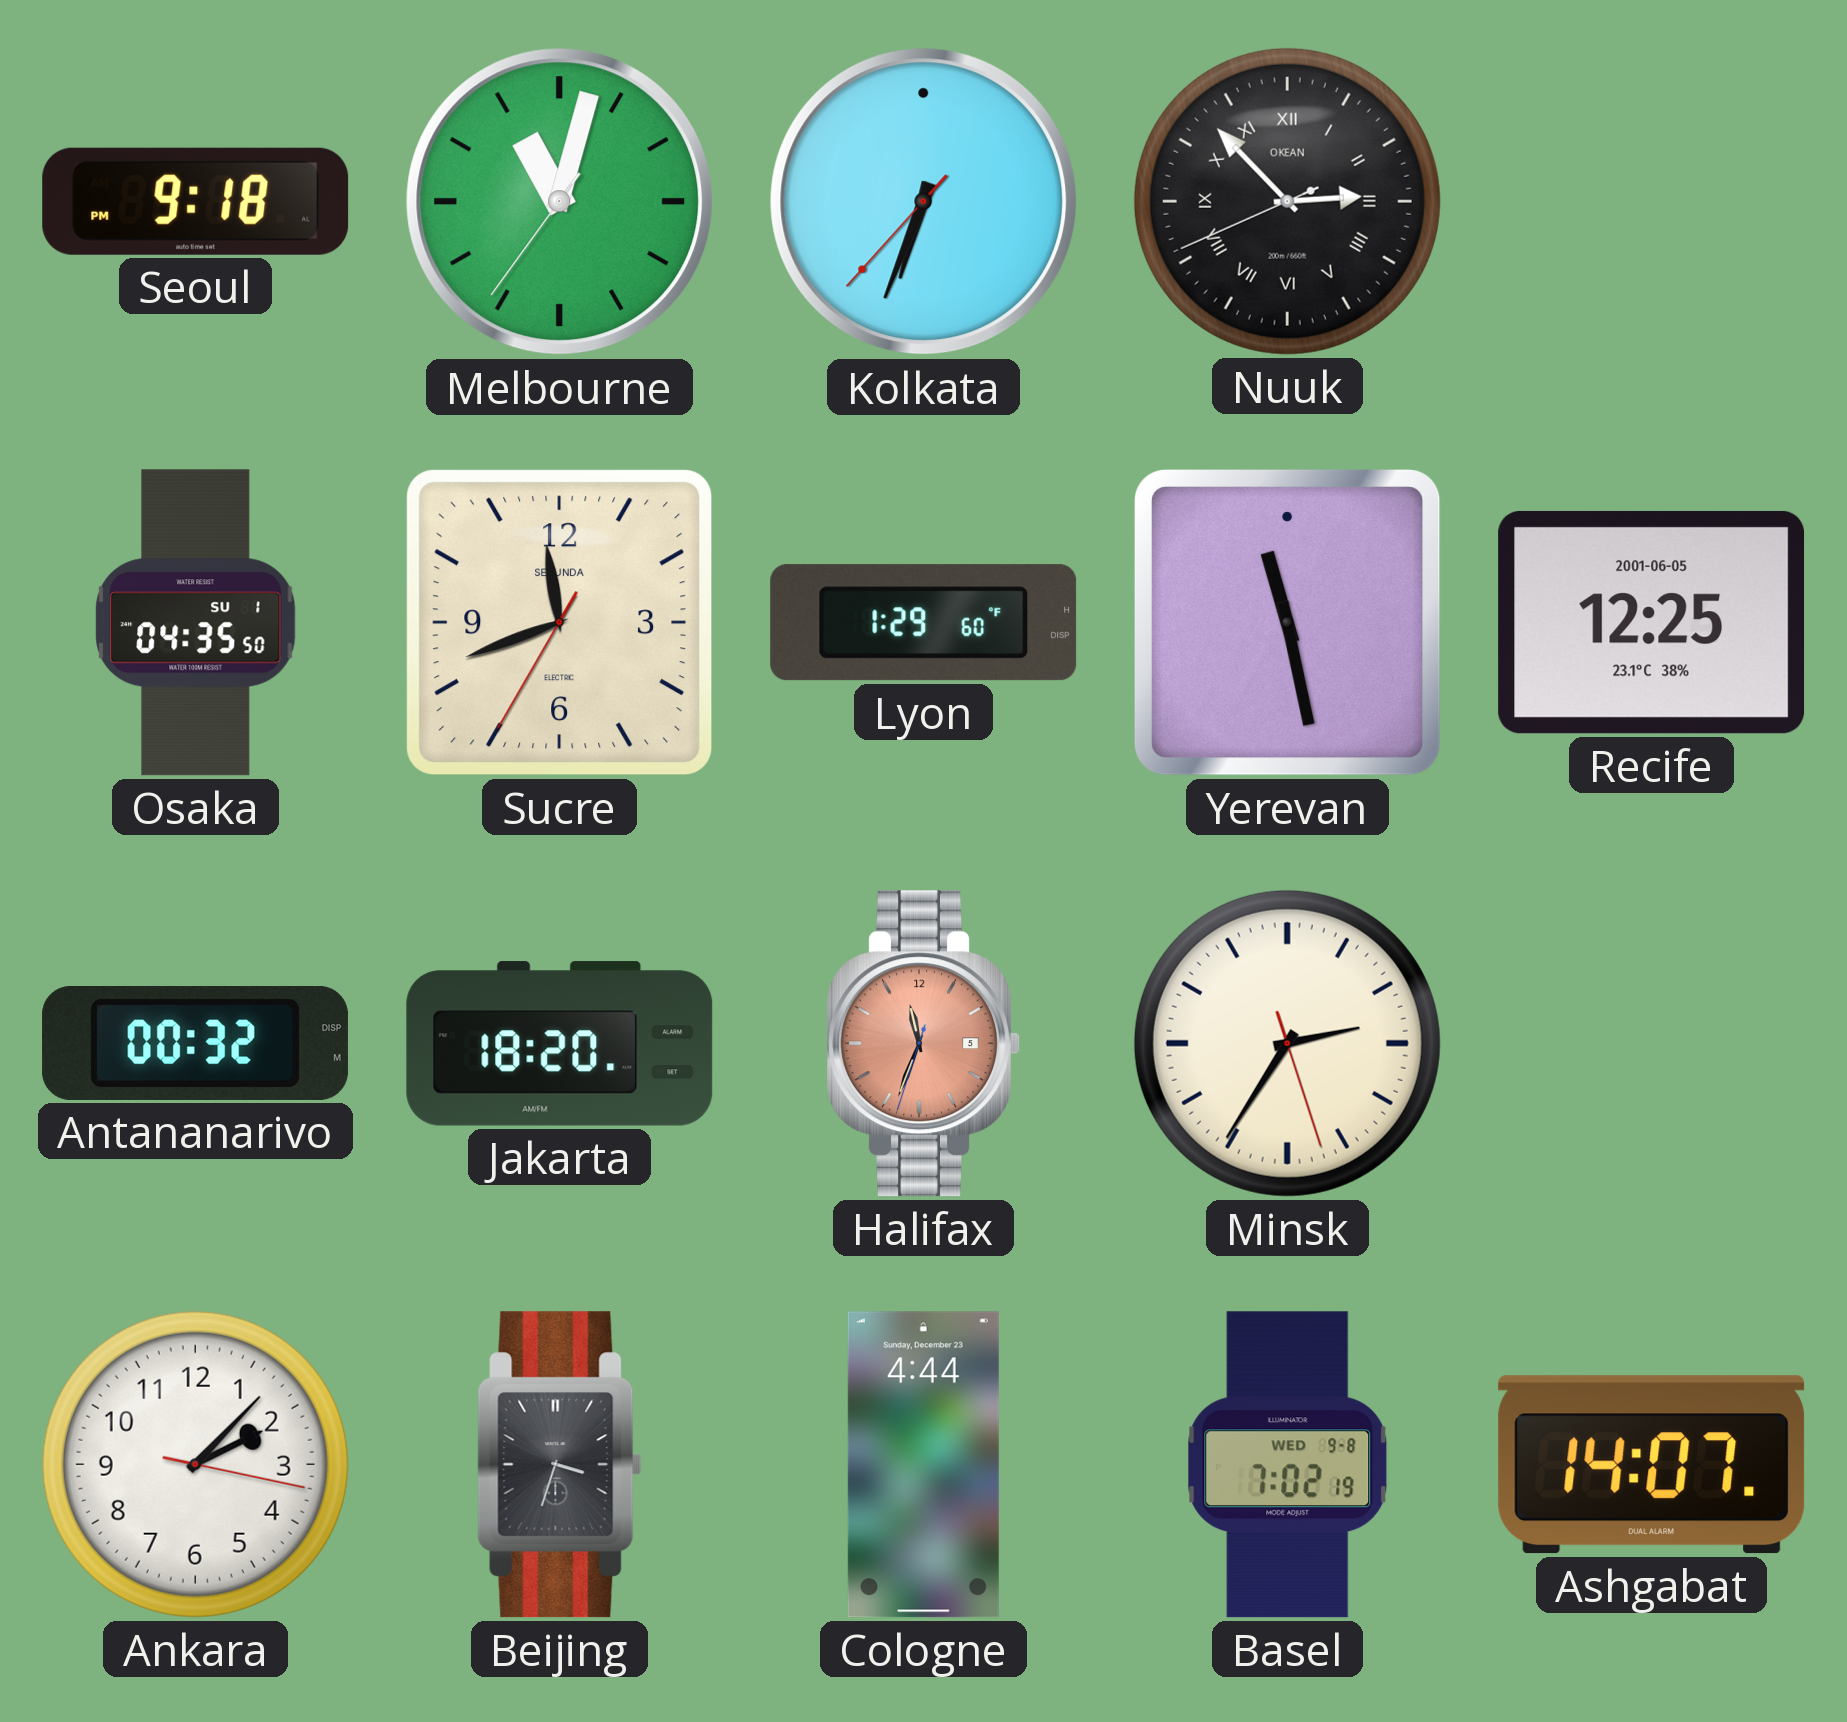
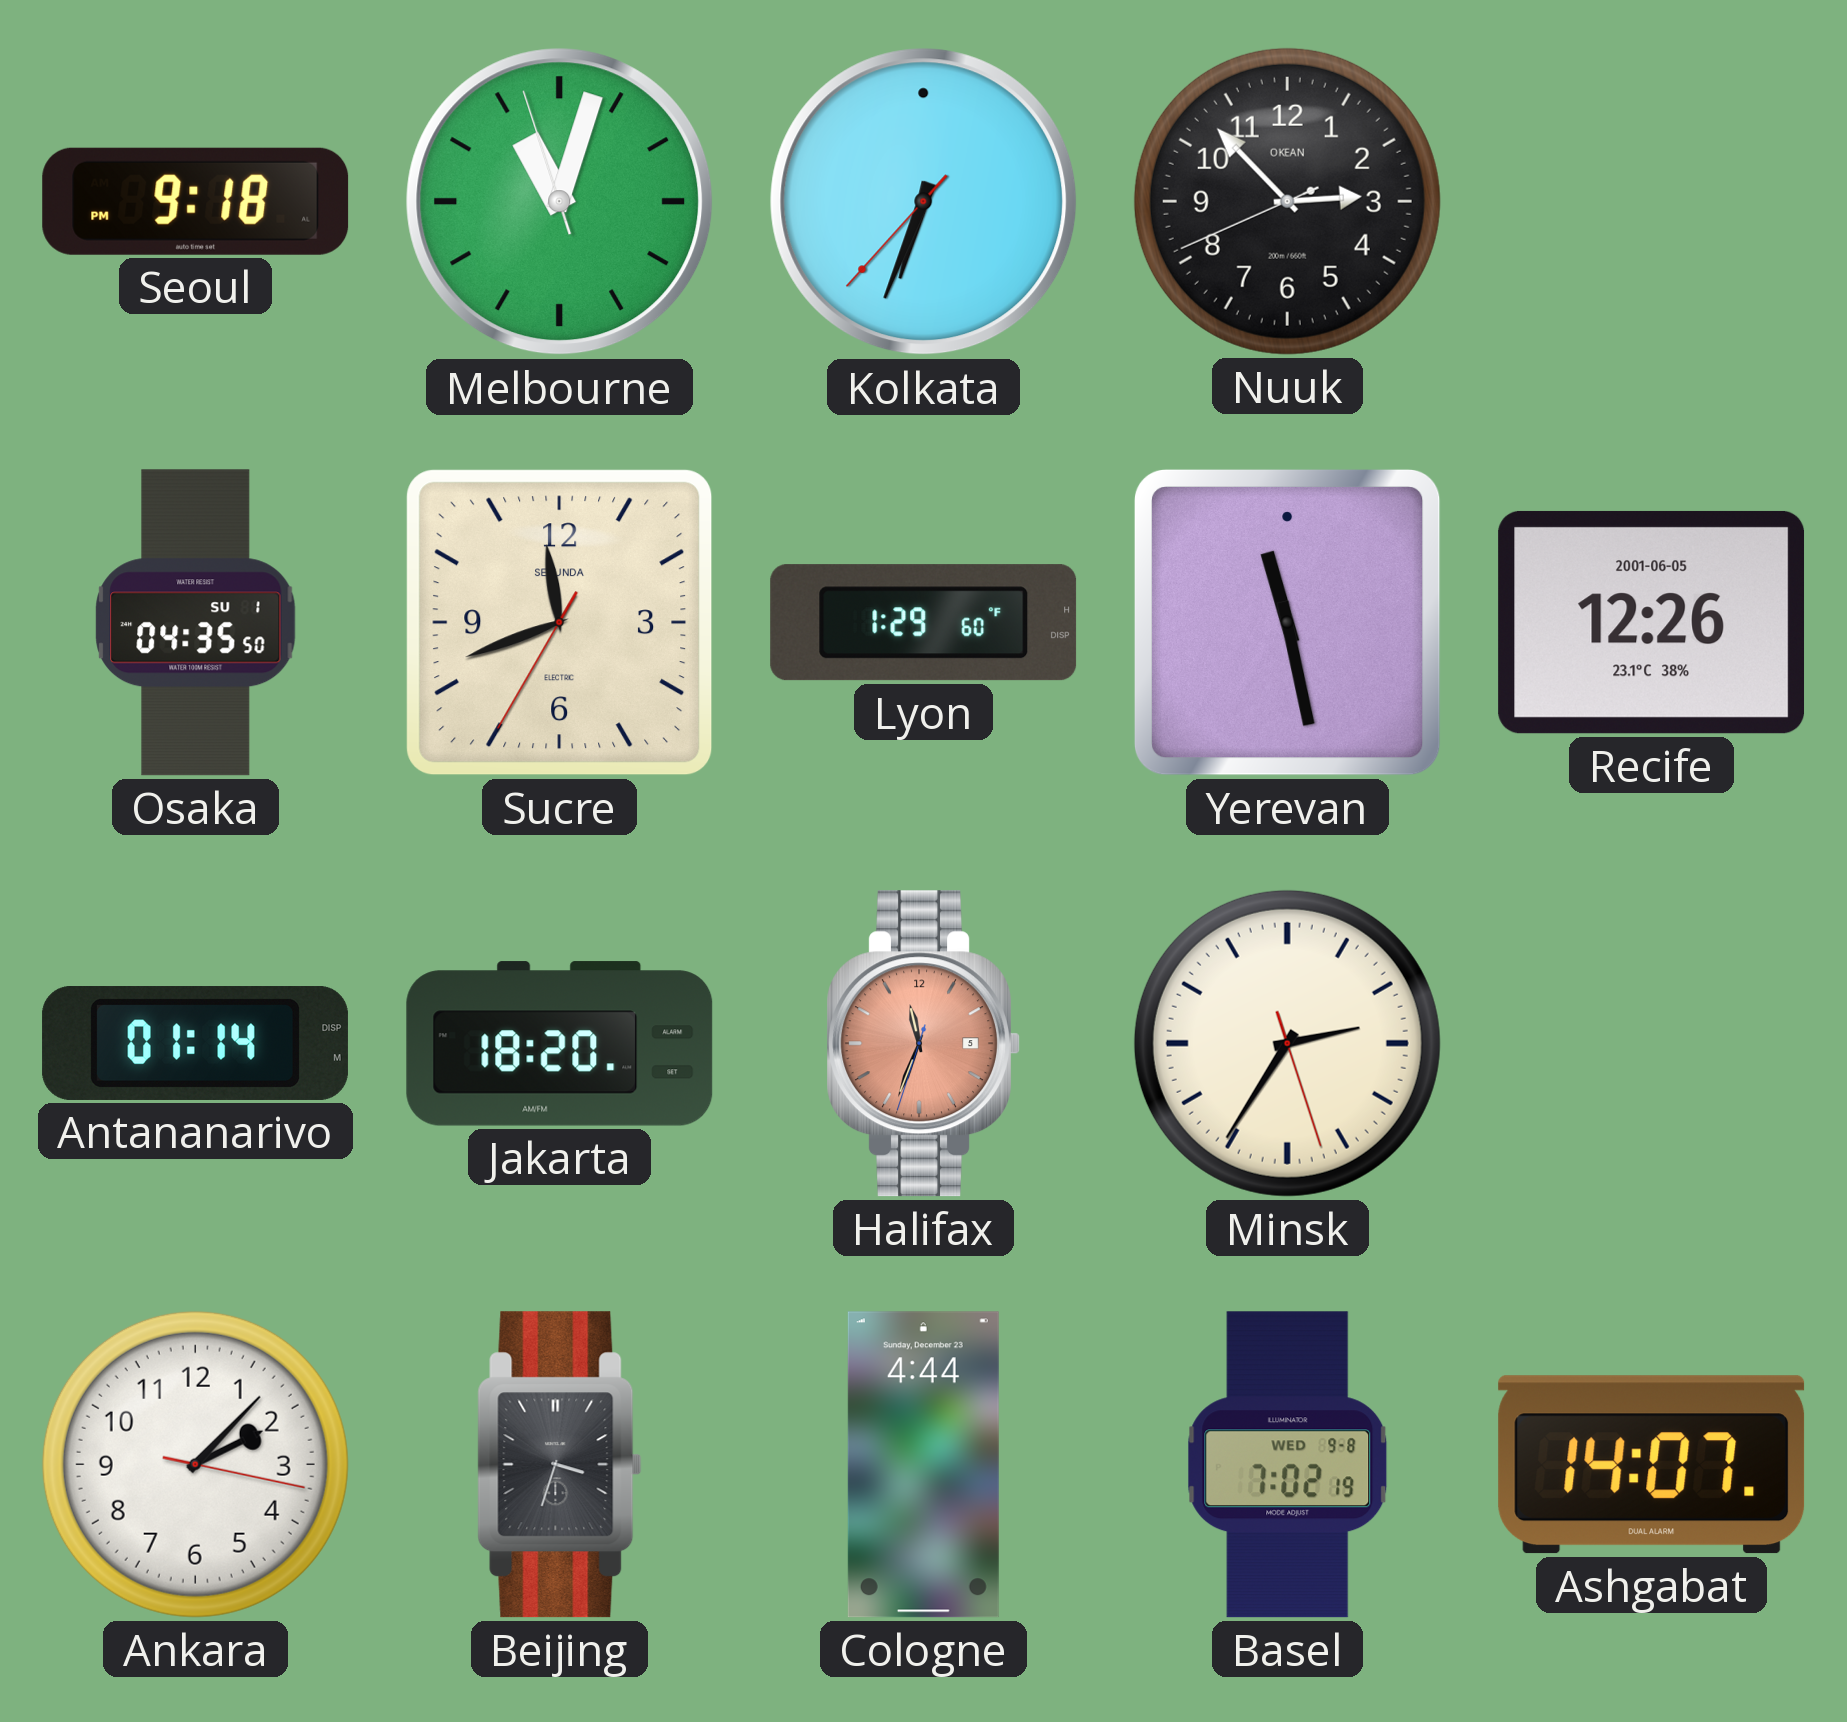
Melbourne: 11:02:36 -> 11:02:57
Nuuk numerals: Roman -> Arabic
Recife: 12:25 -> 12:26
Antananarivo: 00:32 -> 01:14
